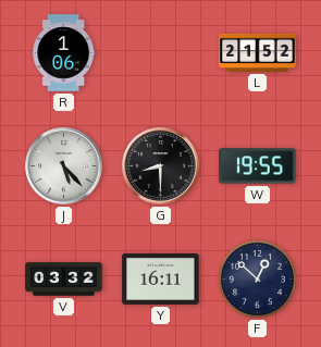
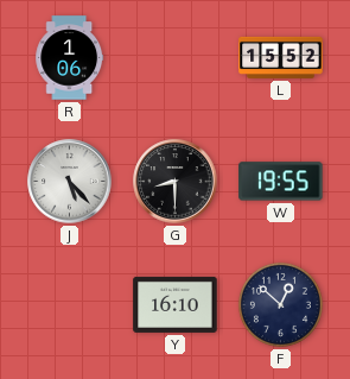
L: 21:52 -> 15:52
V: 03:32 -> none
Y: 16:11 -> 16:10
